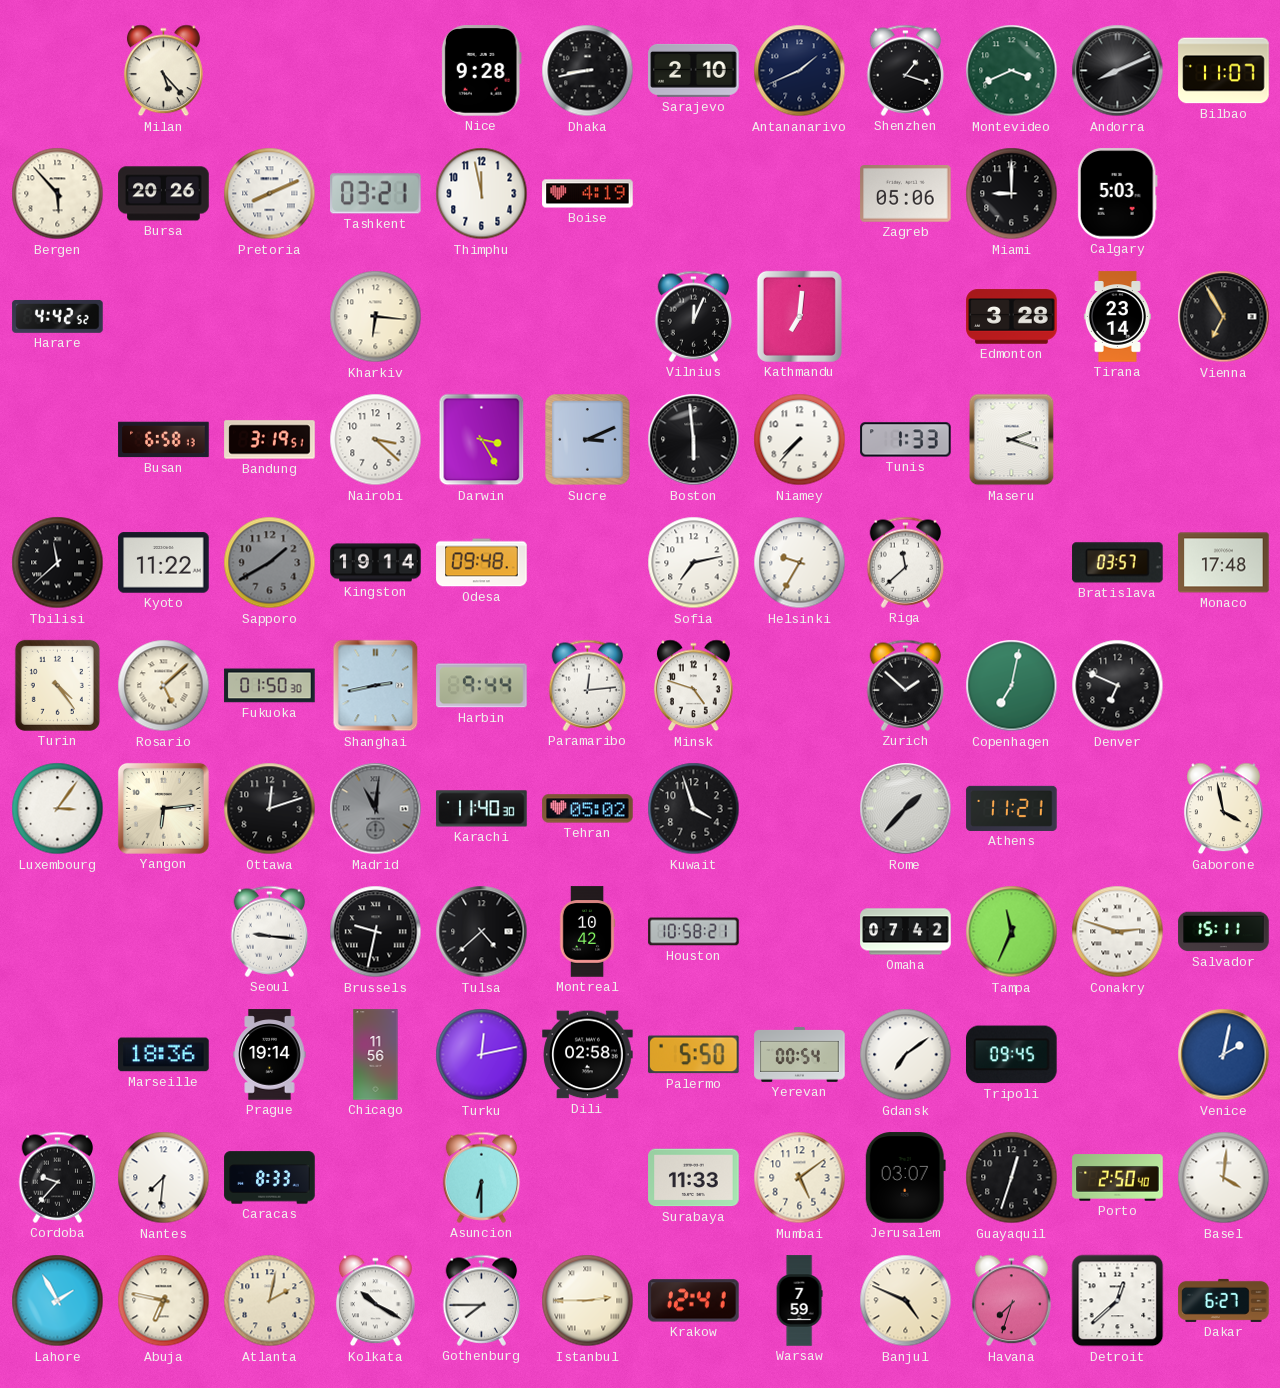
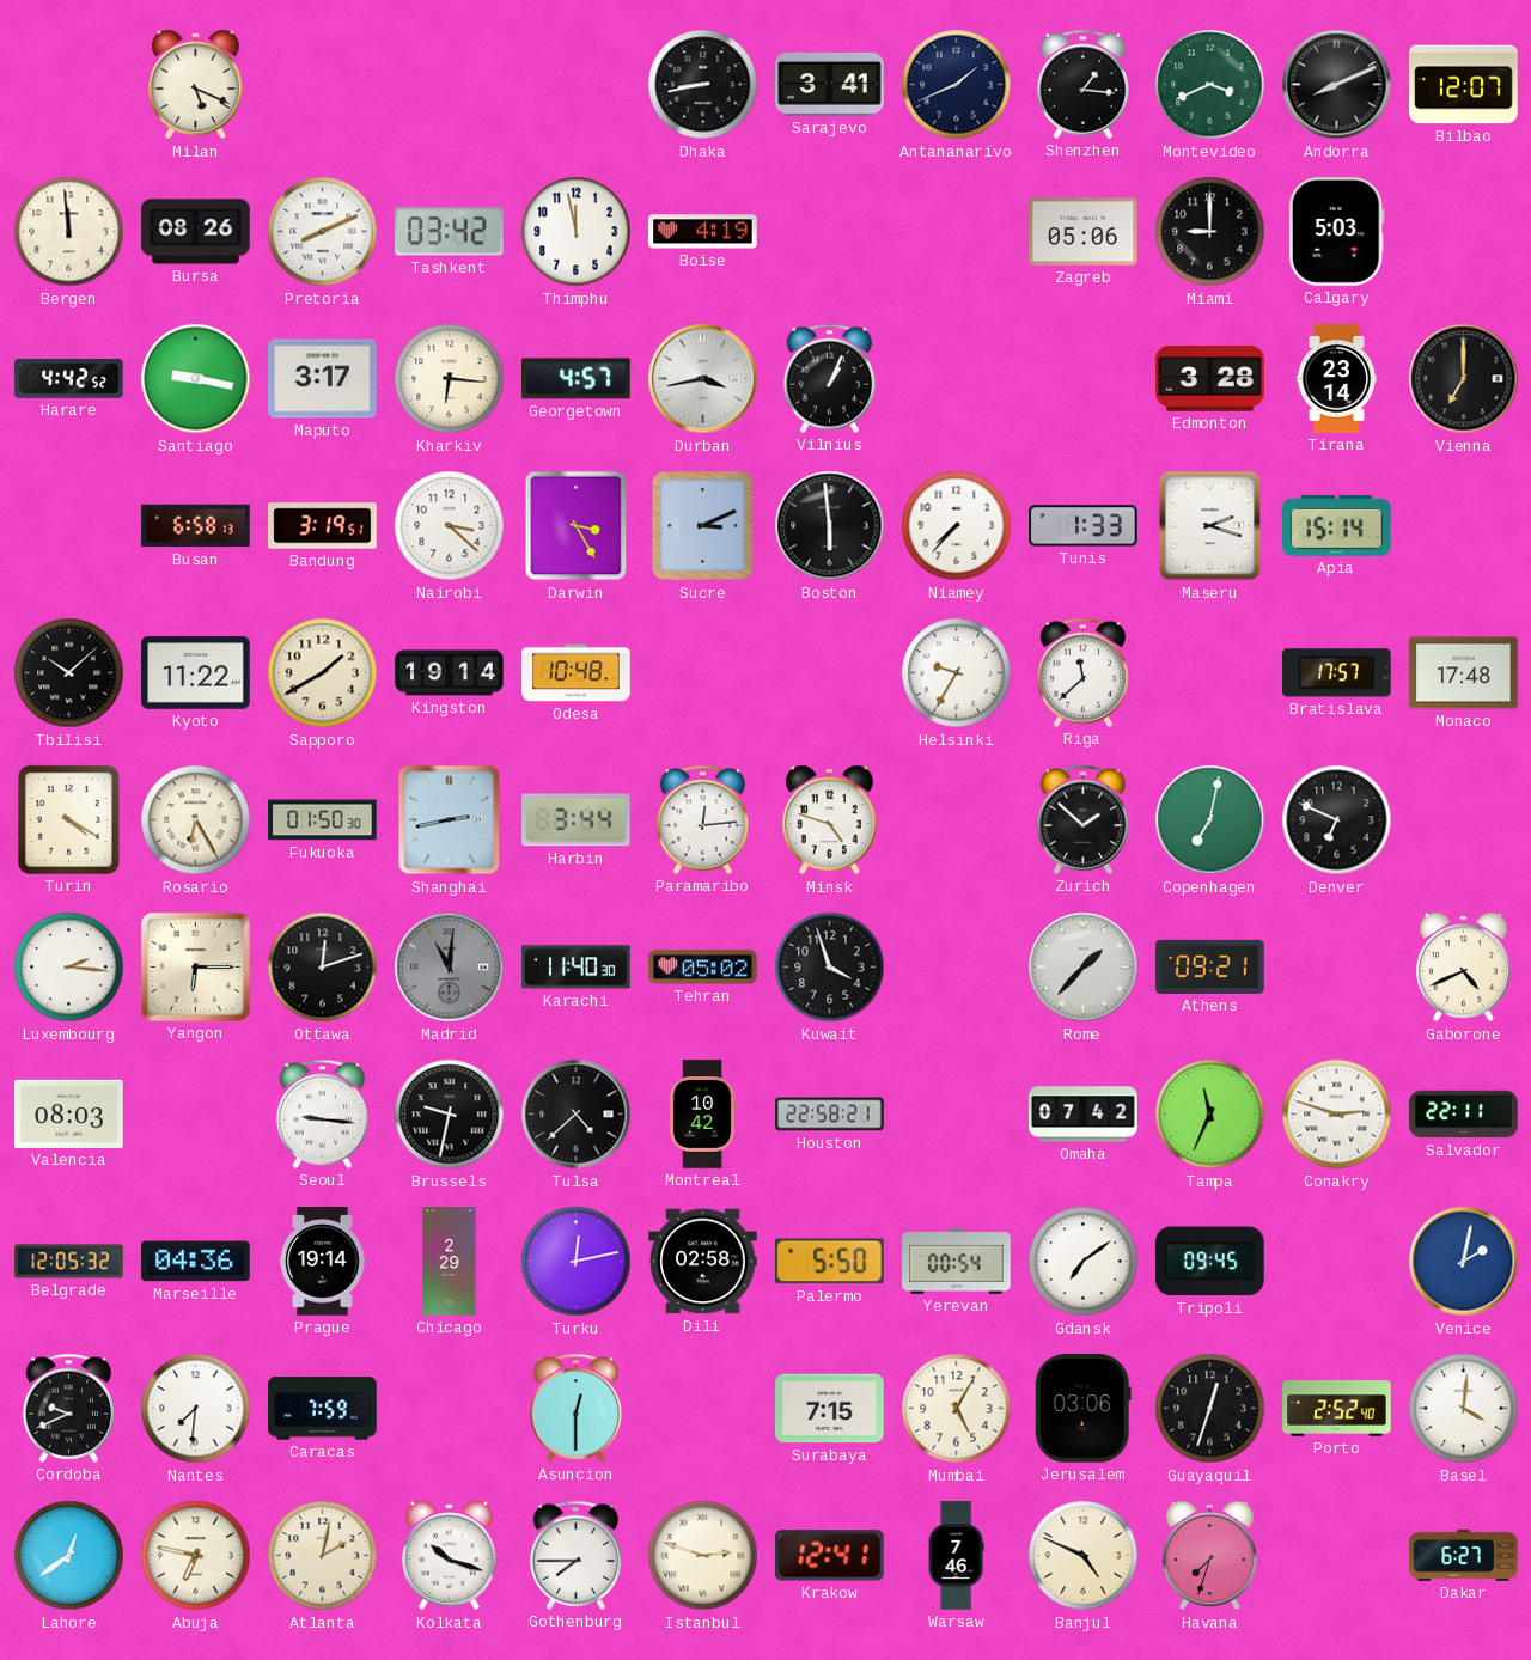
Milan: 5:23 -> 5:19
Nice: 9:28 -> none
Sarajevo: 2:10 -> 3:41
Shenzhen: 1:18 -> 1:16
Bilbao: 11:07 -> 12:07
Bergen: 5:53 -> 11:59
Bursa: 20:26 -> 08:26
Tashkent: 03:21 -> 03:42
Santiago: none -> 9:17
Maputo: none -> 3:17
Georgetown: none -> 4:57
Durban: none -> 3:43
Vilnius: 12:04 -> 1:04
Kathmandu: 7:01 -> none
Vienna: 6:55 -> 7:00
Apia: none -> 15:14
Tbilisi: 11:38 -> 10:08
Sapporo dial: grey -> cream
Odesa: 09:48 -> 10:48
Sofia: 7:13 -> none
Bratislava: 03:57 -> 17:57
Turin: 4:24 -> 4:20
Rosario: 5:08 -> 6:25
Harbin: 9:44 -> 3:44
Luxembourg: 3:06 -> 2:16
Yangon: 6:14 -> 6:15
Athens: 11:21 -> 09:21
Gaborone: 3:58 -> 4:41
Valencia: none -> 08:03
Houston: 10:58 -> 22:58
Salvador: 15:11 -> 22:11
Belgrade: none -> 12:05
Marseille: 18:36 -> 04:36
Chicago: 11:56 -> 2:29
Cordoba: 9:37 -> 9:41
Caracas: 8:33 -> 7:59
Asuncion: 6:30 -> 12:30
Surabaya: 11:33 -> 7:15
Mumbai: 5:09 -> 5:05
Jerusalem: 03:07 -> 03:06
Porto: 2:50 -> 2:52
Lahore: 1:55 -> 12:39
Kolkata: 10:20 -> 10:18
Istanbul: 2:45 -> 2:48
Warsaw: 7:59 -> 7:46
Detroit: 12:38 -> none
